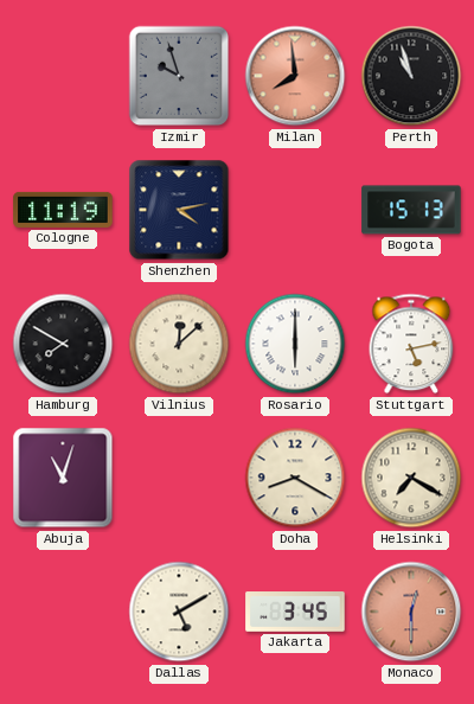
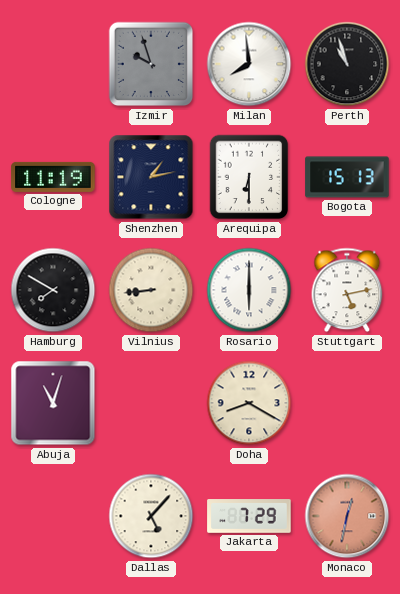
Milan dial: salmon -> white
Shenzhen: 4:13 -> 1:13
Arequipa: none -> 6:30
Vilnius: 12:08 -> 8:44
Helsinki: 7:20 -> none
Dallas: 5:10 -> 5:07
Jakarta: 3:45 -> 7:29
Monaco: 12:30 -> 12:32
